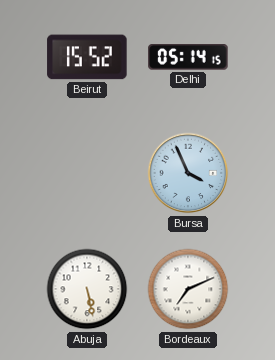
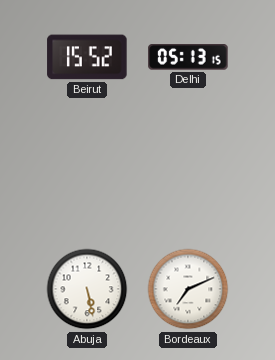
Delhi: 05:14 -> 05:13
Bursa: 3:56 -> none
